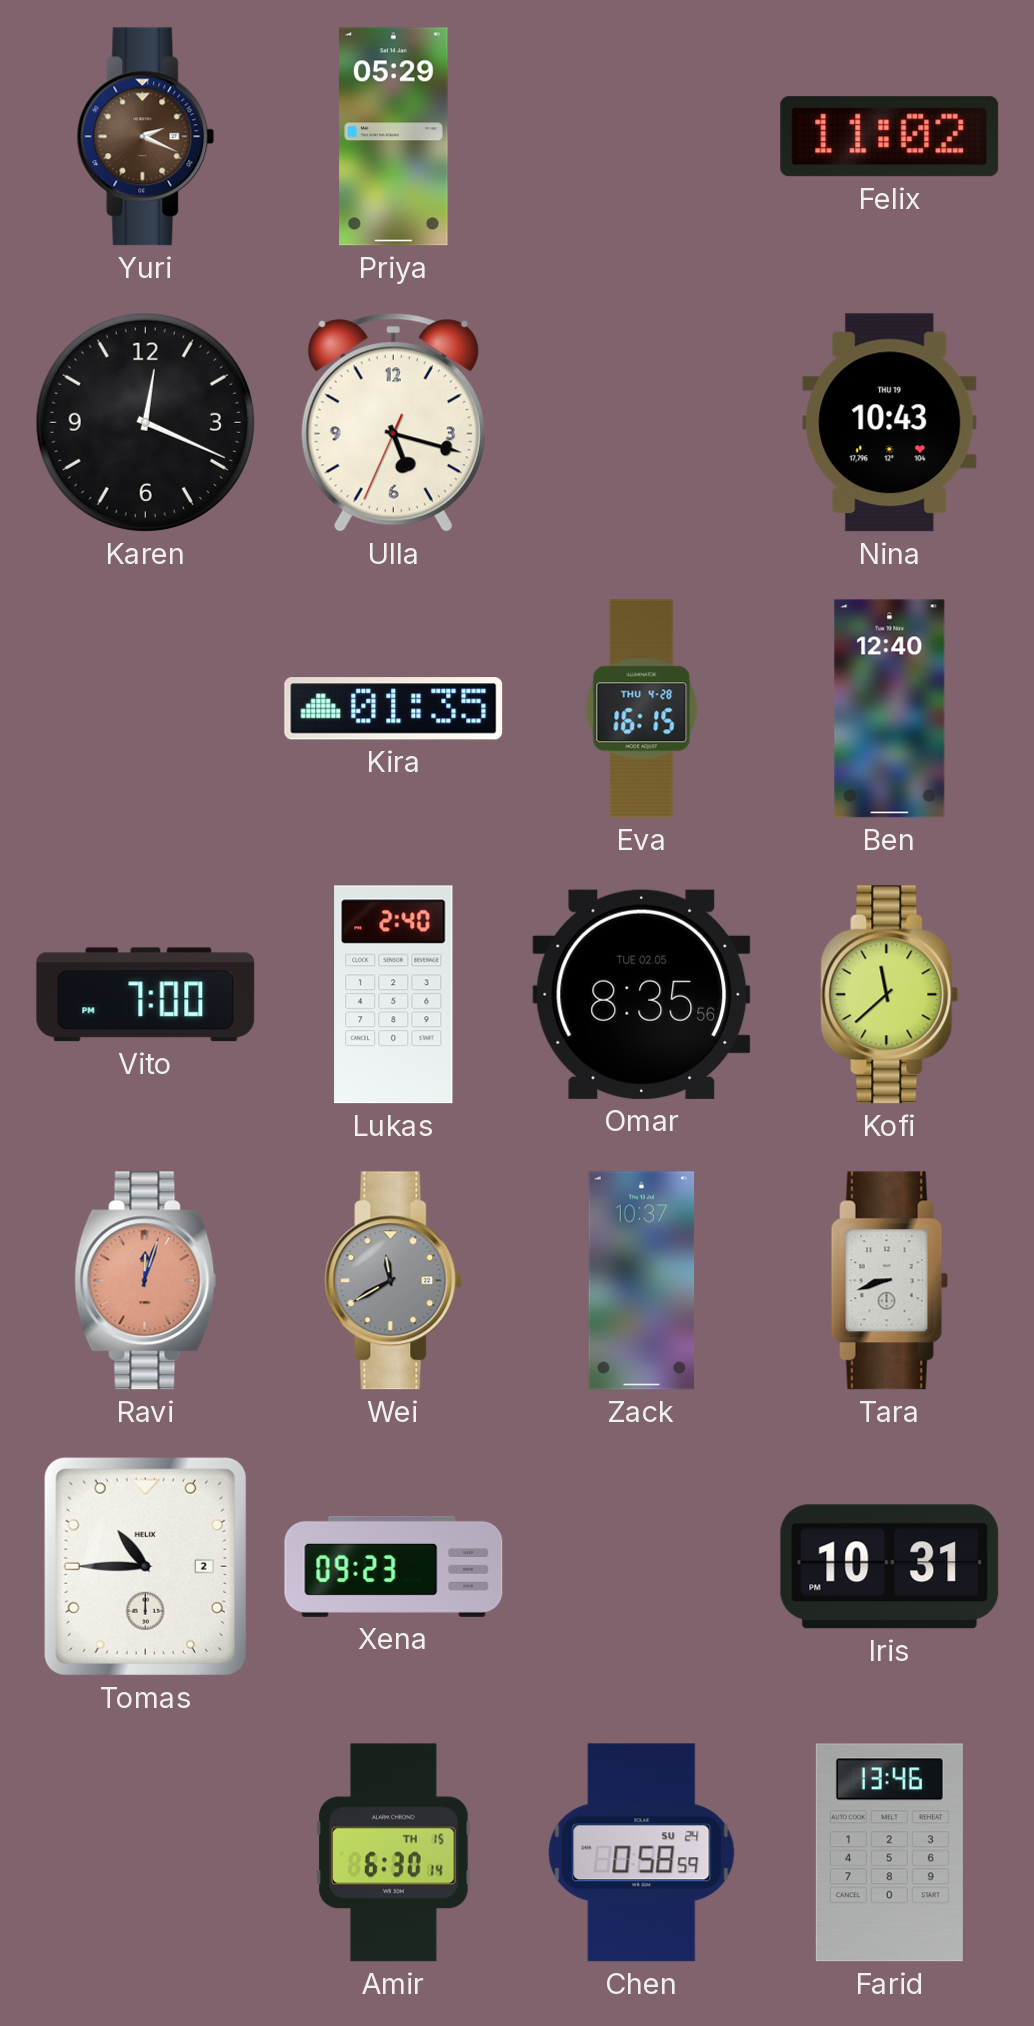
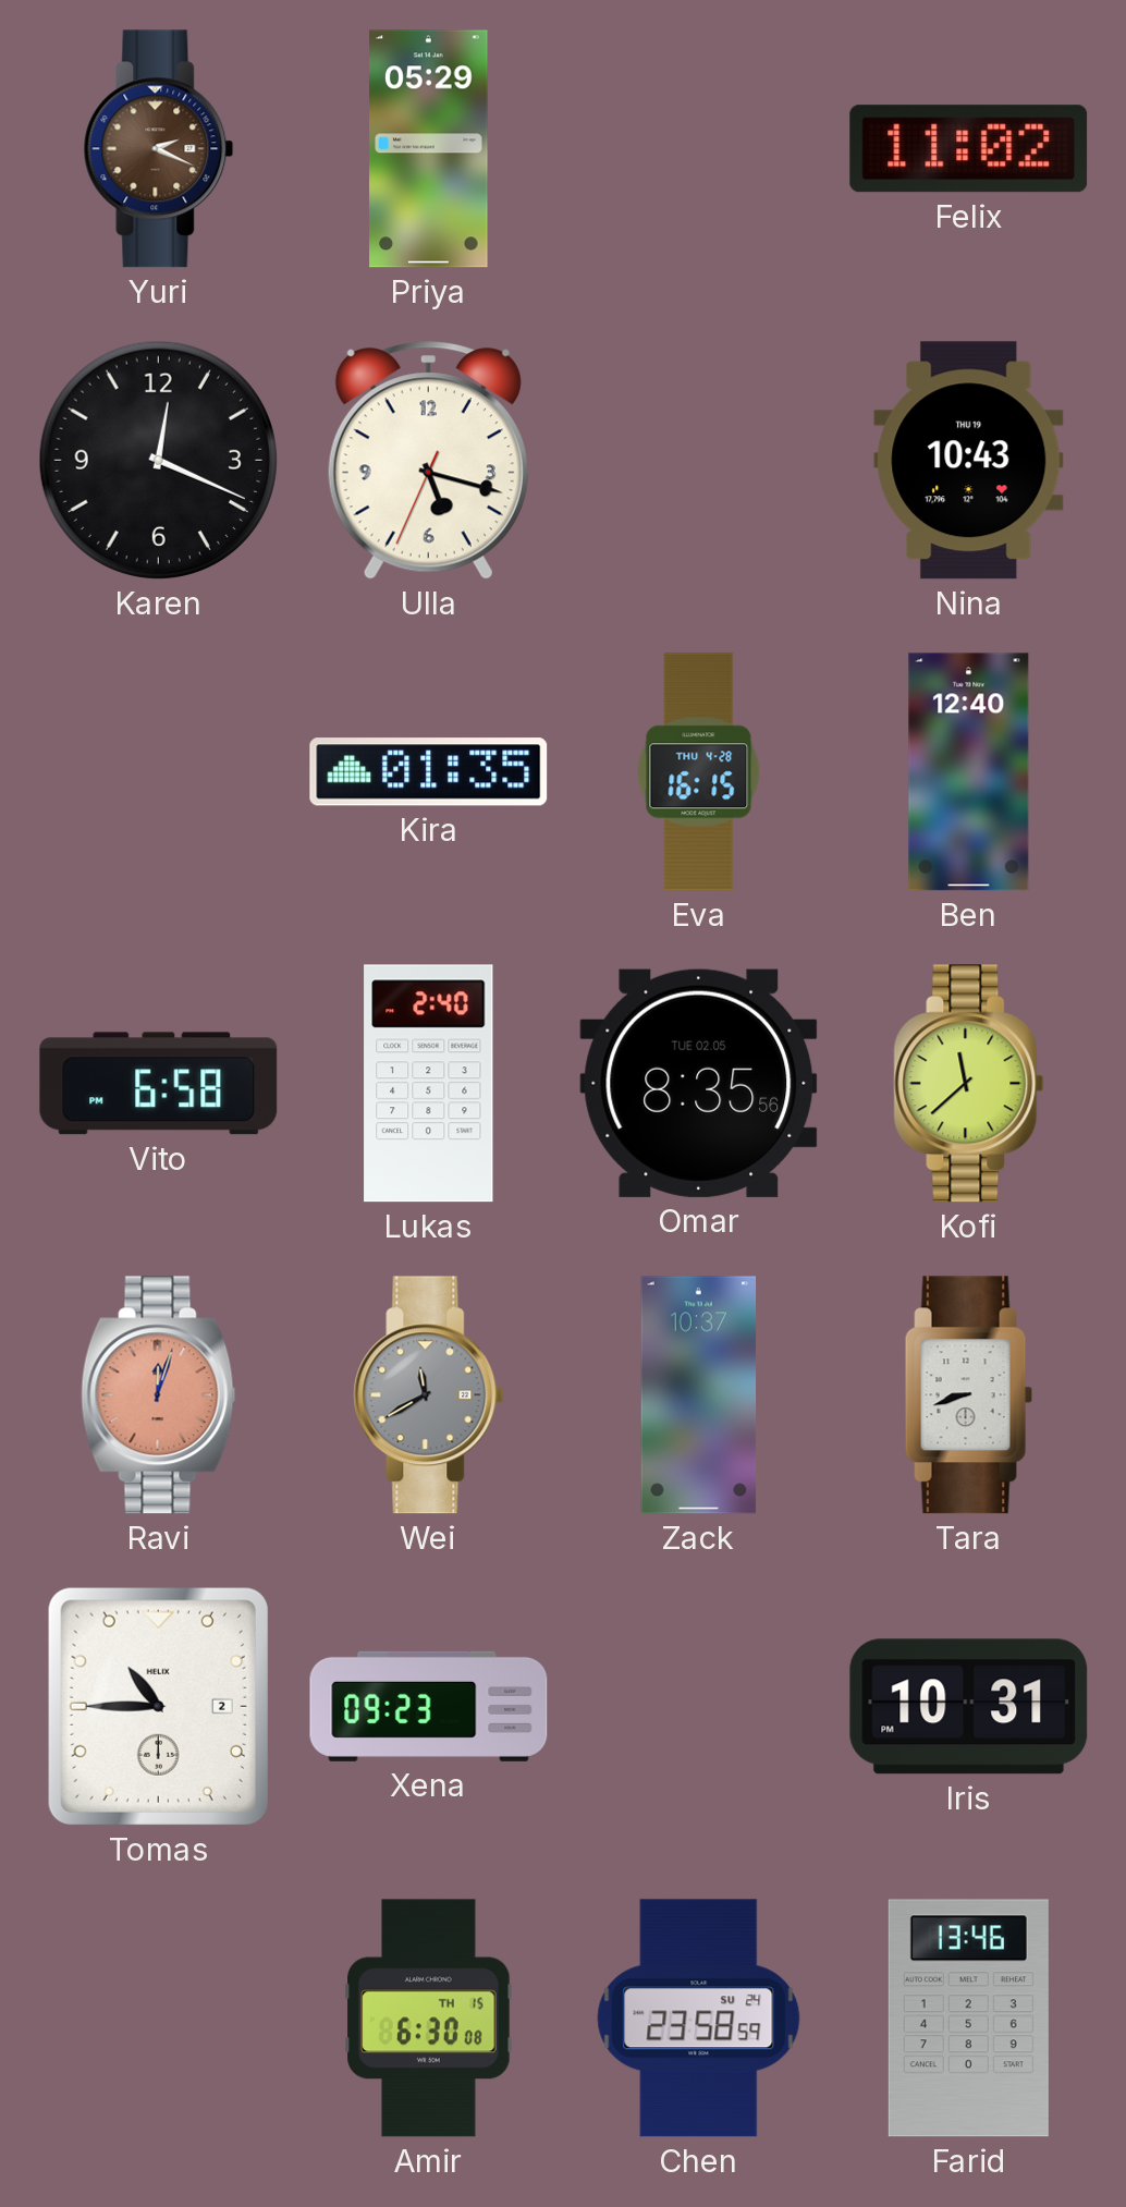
Vito: 7:00 -> 6:58
Amir: 6:30:14 -> 6:30:08
Chen: 0:58 -> 23:58
